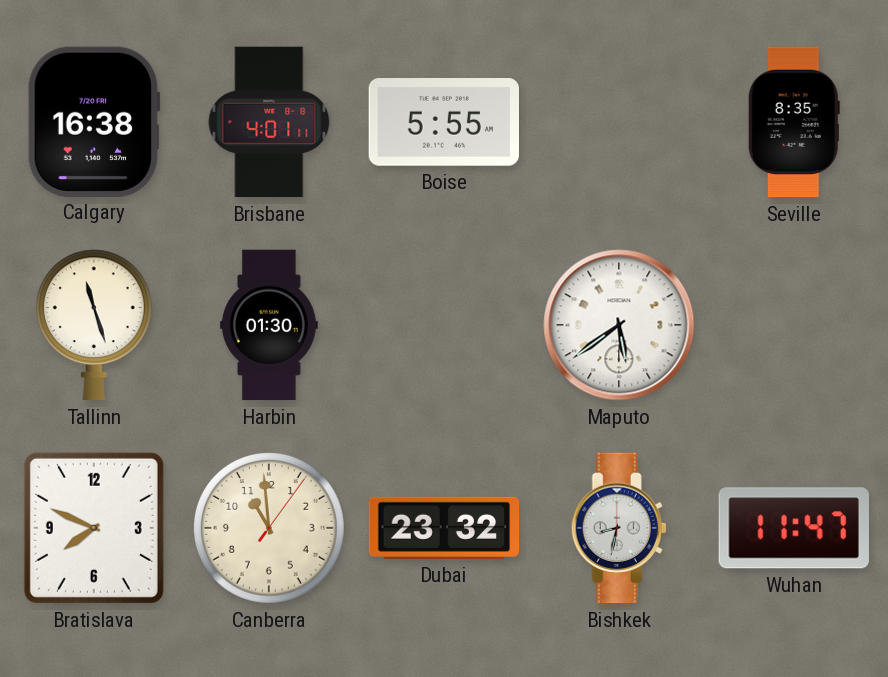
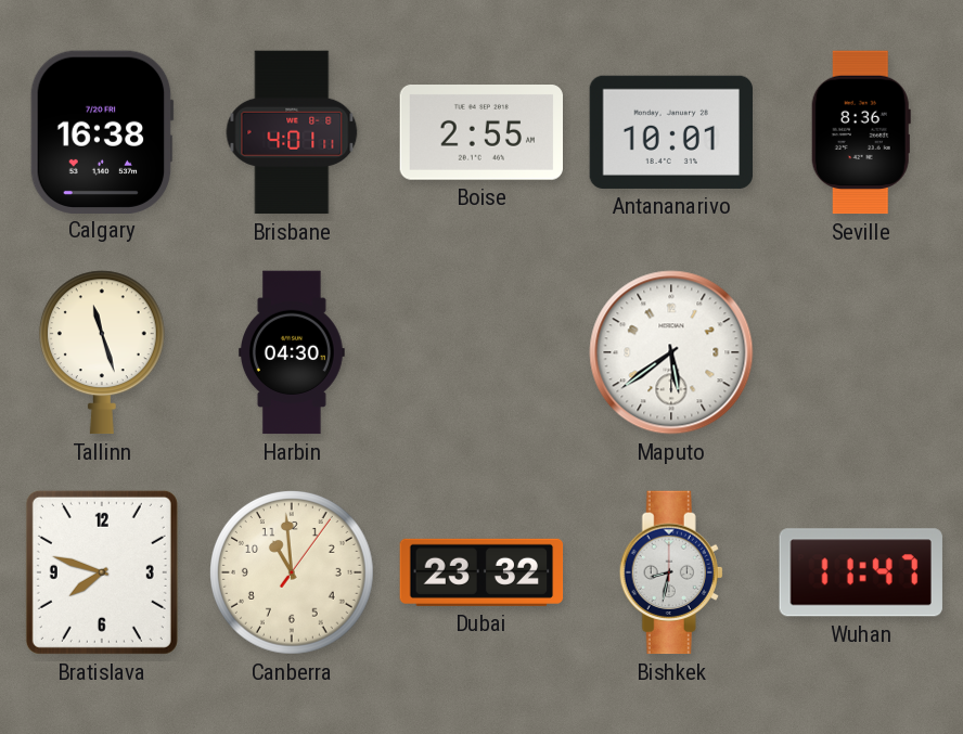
Boise: 5:55 -> 2:55
Antananarivo: none -> 10:01
Seville: 8:35 -> 8:36
Harbin: 01:30 -> 04:30
Bratislava: 7:49 -> 7:48
